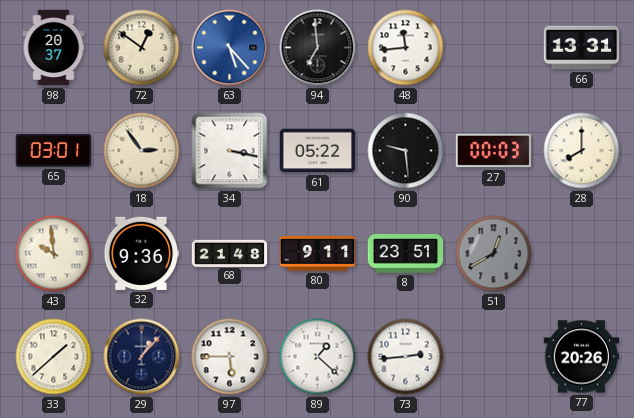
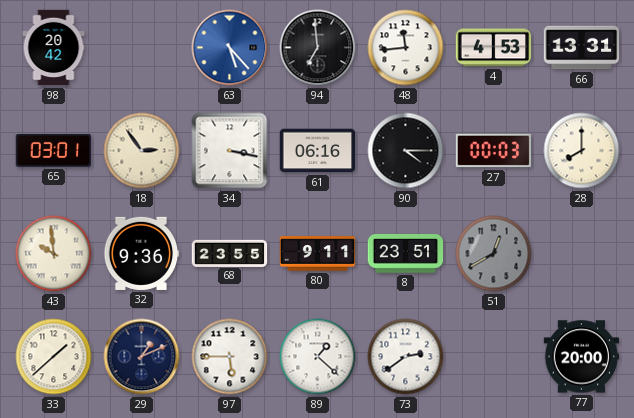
98: 20:37 -> 20:42
72: 12:51 -> none
4: none -> 4:53
61: 05:22 -> 06:16
90: 9:29 -> 4:15
68: 21:48 -> 23:55
29: 1:07 -> 1:11
73: 2:44 -> 2:39
77: 20:26 -> 20:00
